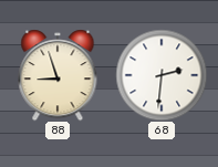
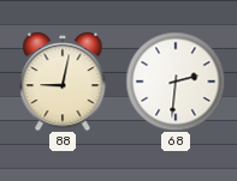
88: 8:57 -> 9:02
